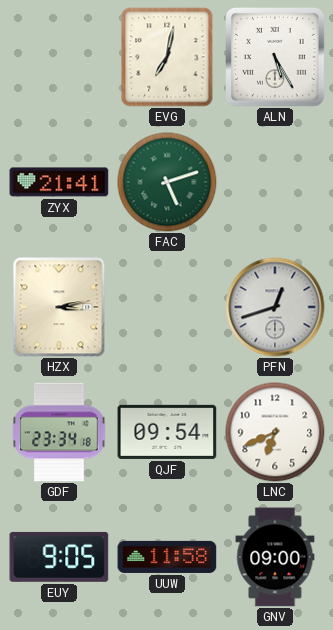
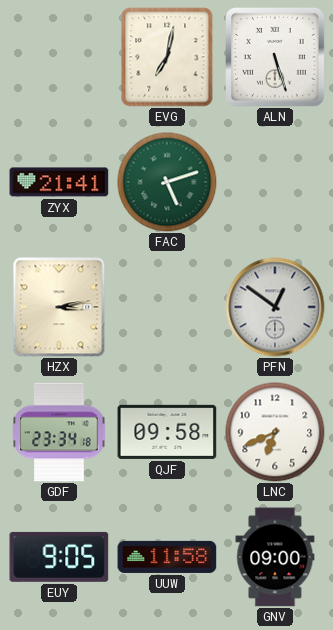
ALN: 5:25 -> 5:27
PFN: 12:42 -> 12:51
QJF: 09:54 -> 09:58
